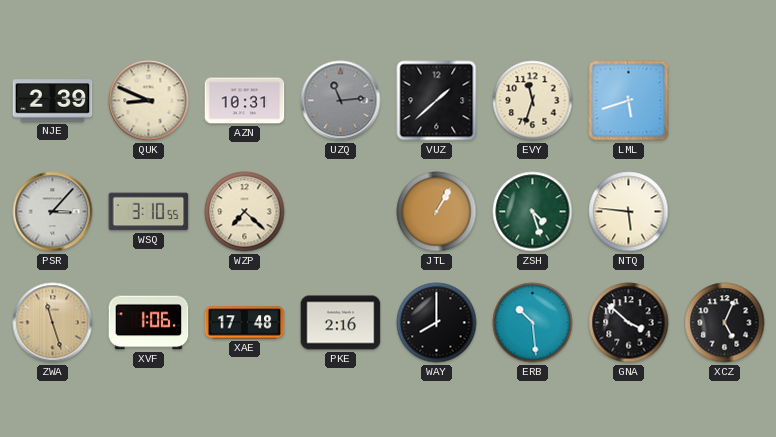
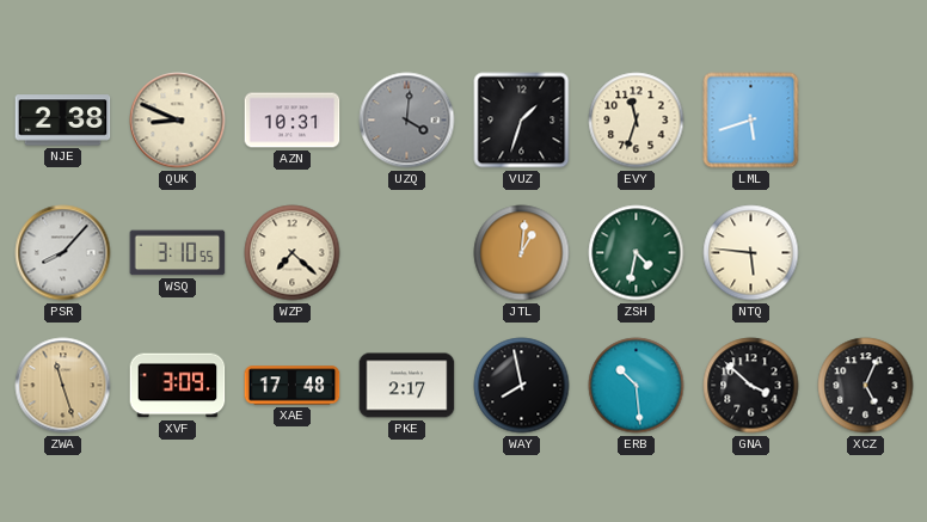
NJE: 2:39 -> 2:38
UZQ: 11:14 -> 4:01
VUZ: 1:38 -> 1:33
PSR: 3:07 -> 8:07
JTL: 1:05 -> 1:01
ZSH: 4:27 -> 4:32
XVF: 1:06 -> 3:09
PKE: 2:16 -> 2:17
WAY: 8:00 -> 7:58
